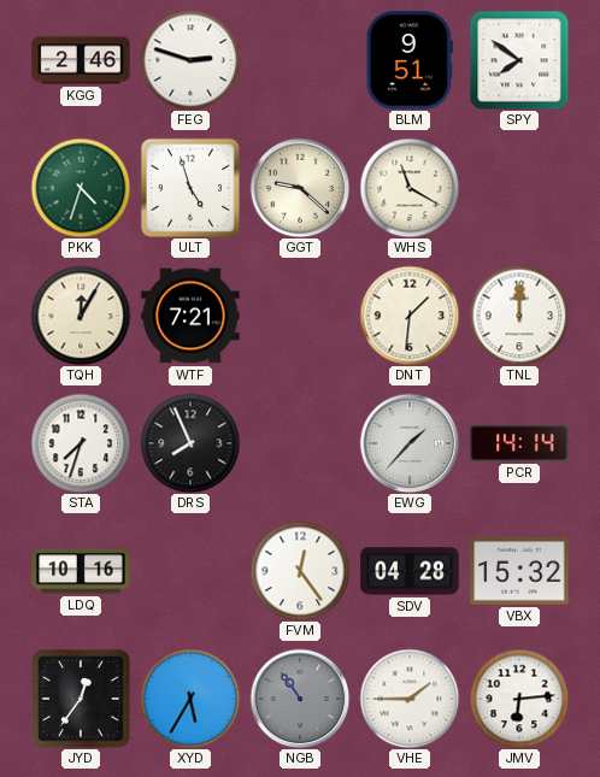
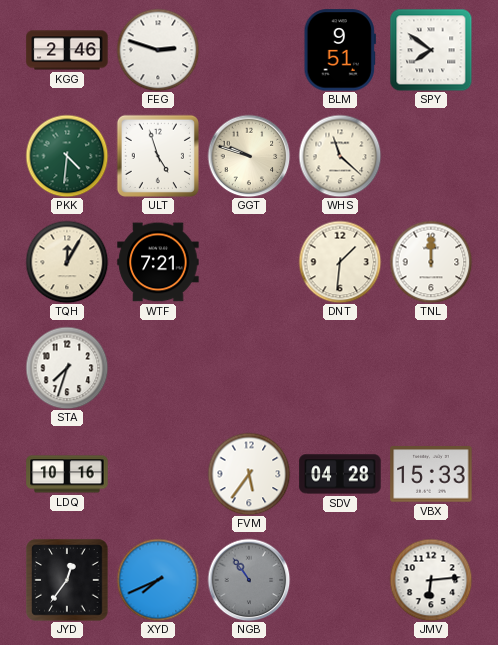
PKK: 4:33 -> 4:31
GGT: 9:22 -> 9:48
WHS: 11:20 -> 11:22
DRS: 7:56 -> none
EWG: 1:37 -> none
PCR: 14:14 -> none
FVM: 12:24 -> 5:36
VBX: 15:32 -> 15:33
XYD: 5:35 -> 7:41
VHE: 1:45 -> none
